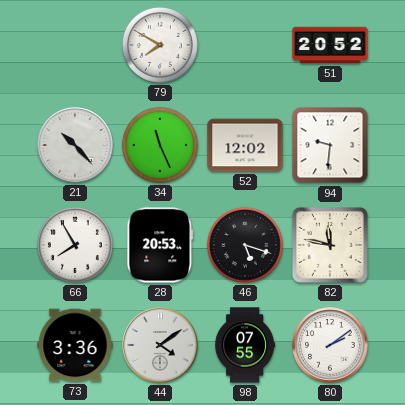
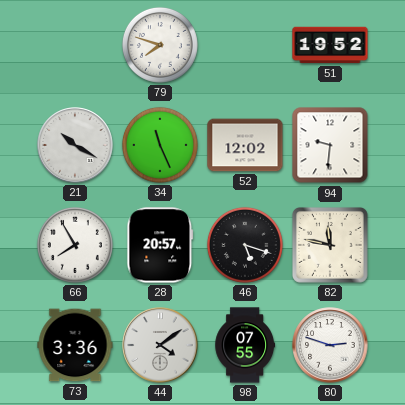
79: 7:50 -> 7:48
51: 20:52 -> 19:52
21: 10:23 -> 10:20
28: 20:53 -> 20:57
80: 2:09 -> 2:48
